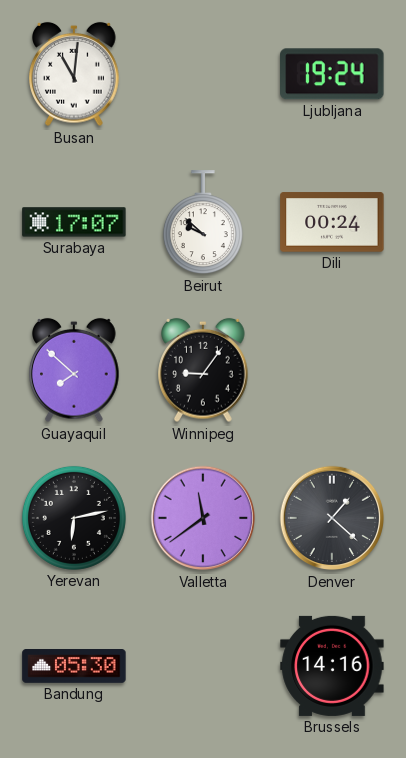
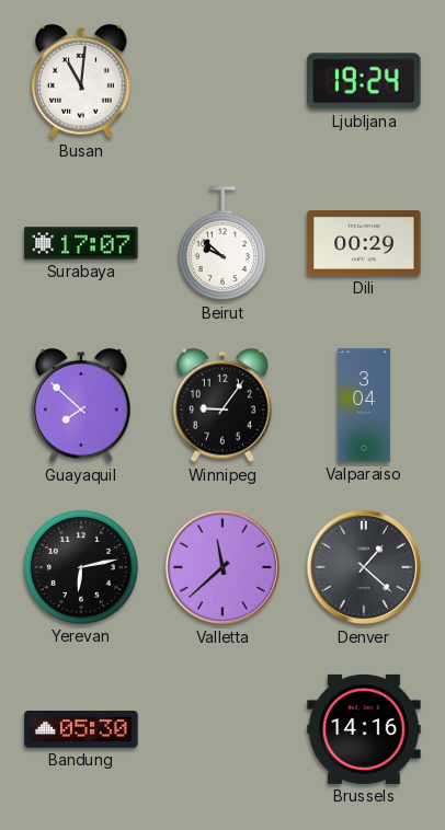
Dili: 00:24 -> 00:29
Valparaiso: none -> 3:04
Valletta: 11:39 -> 11:38
